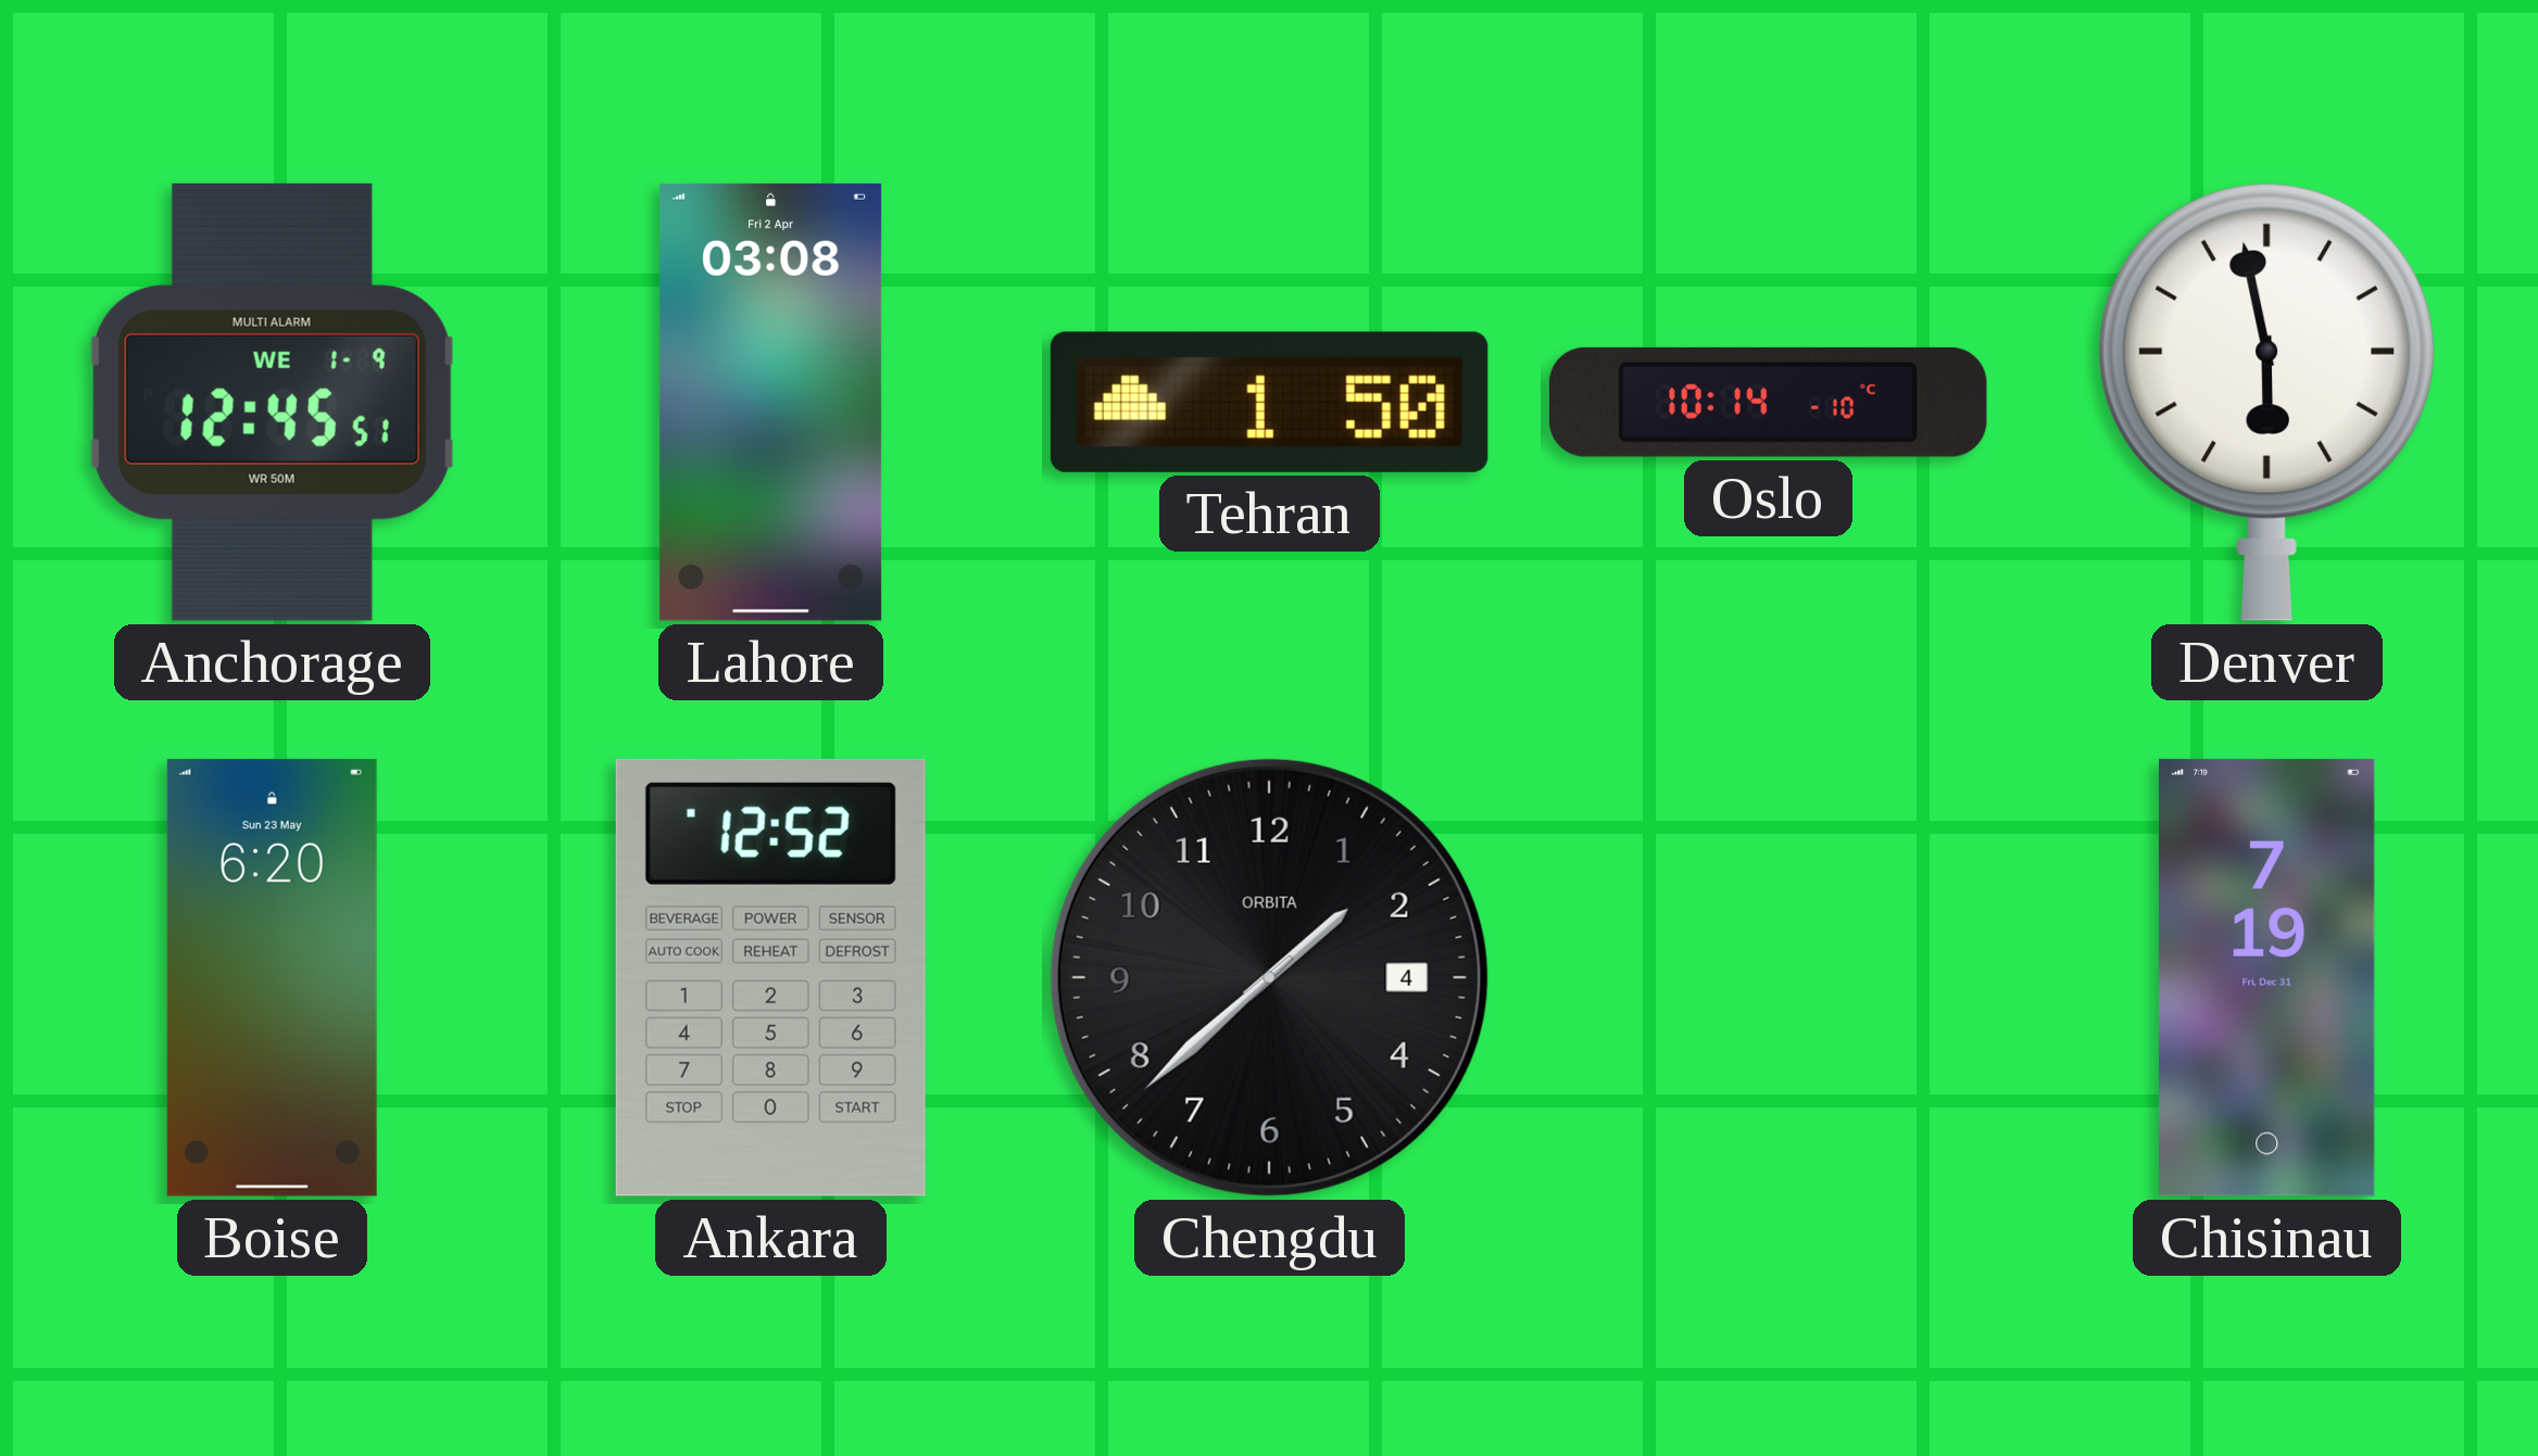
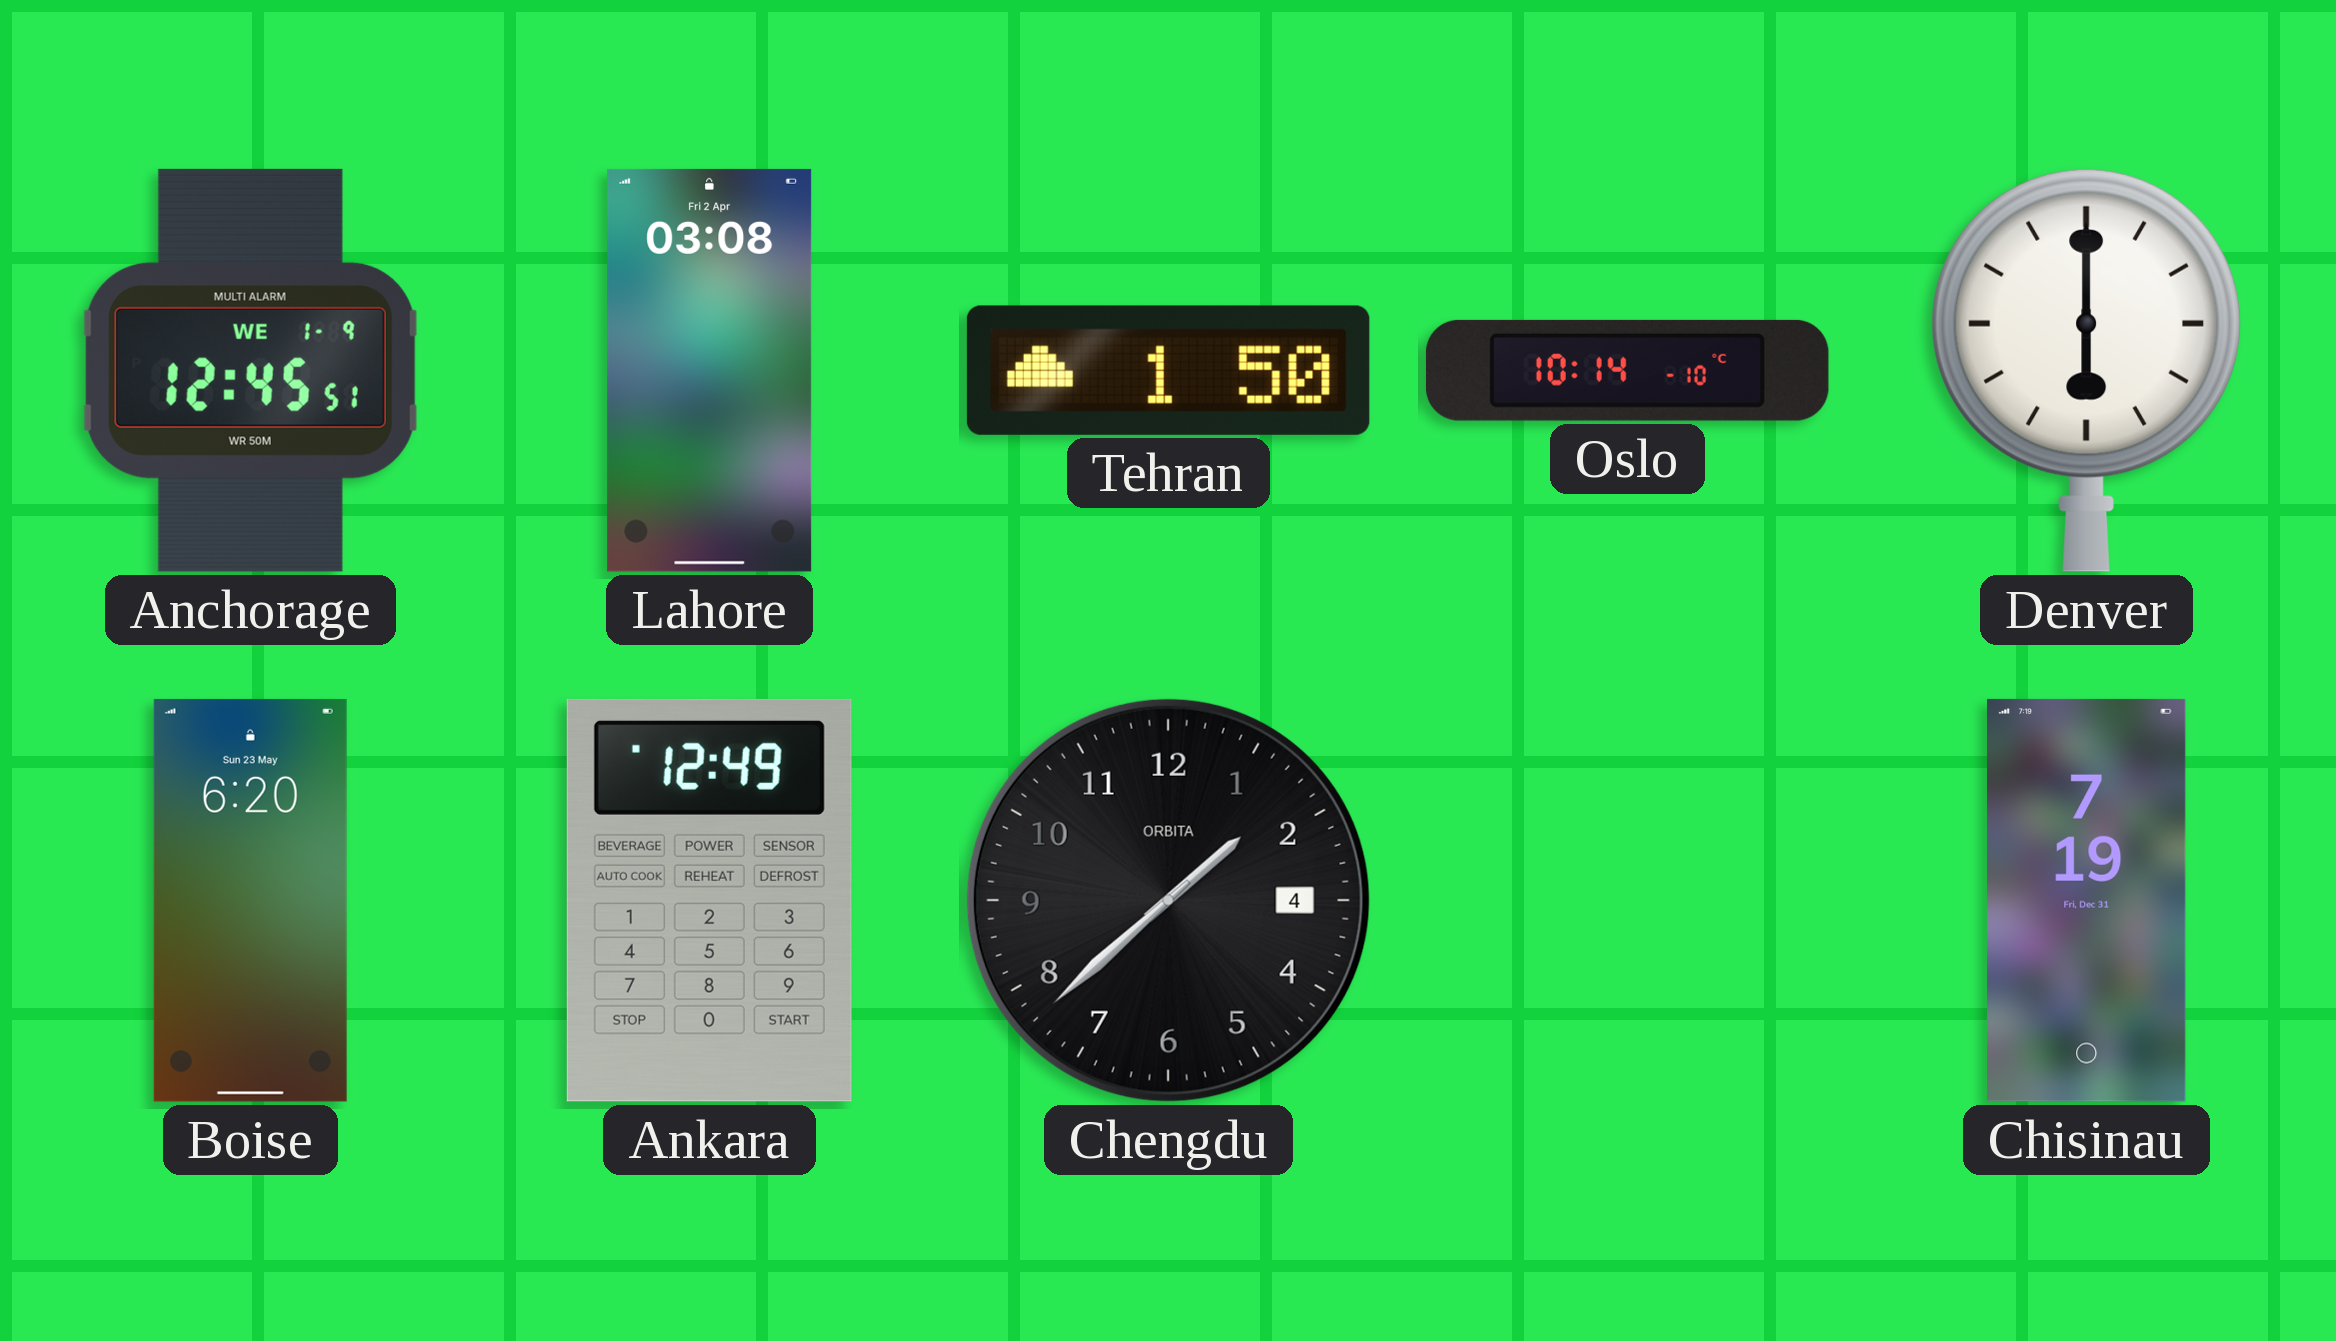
Denver: 5:58 -> 6:00
Ankara: 12:52 -> 12:49
